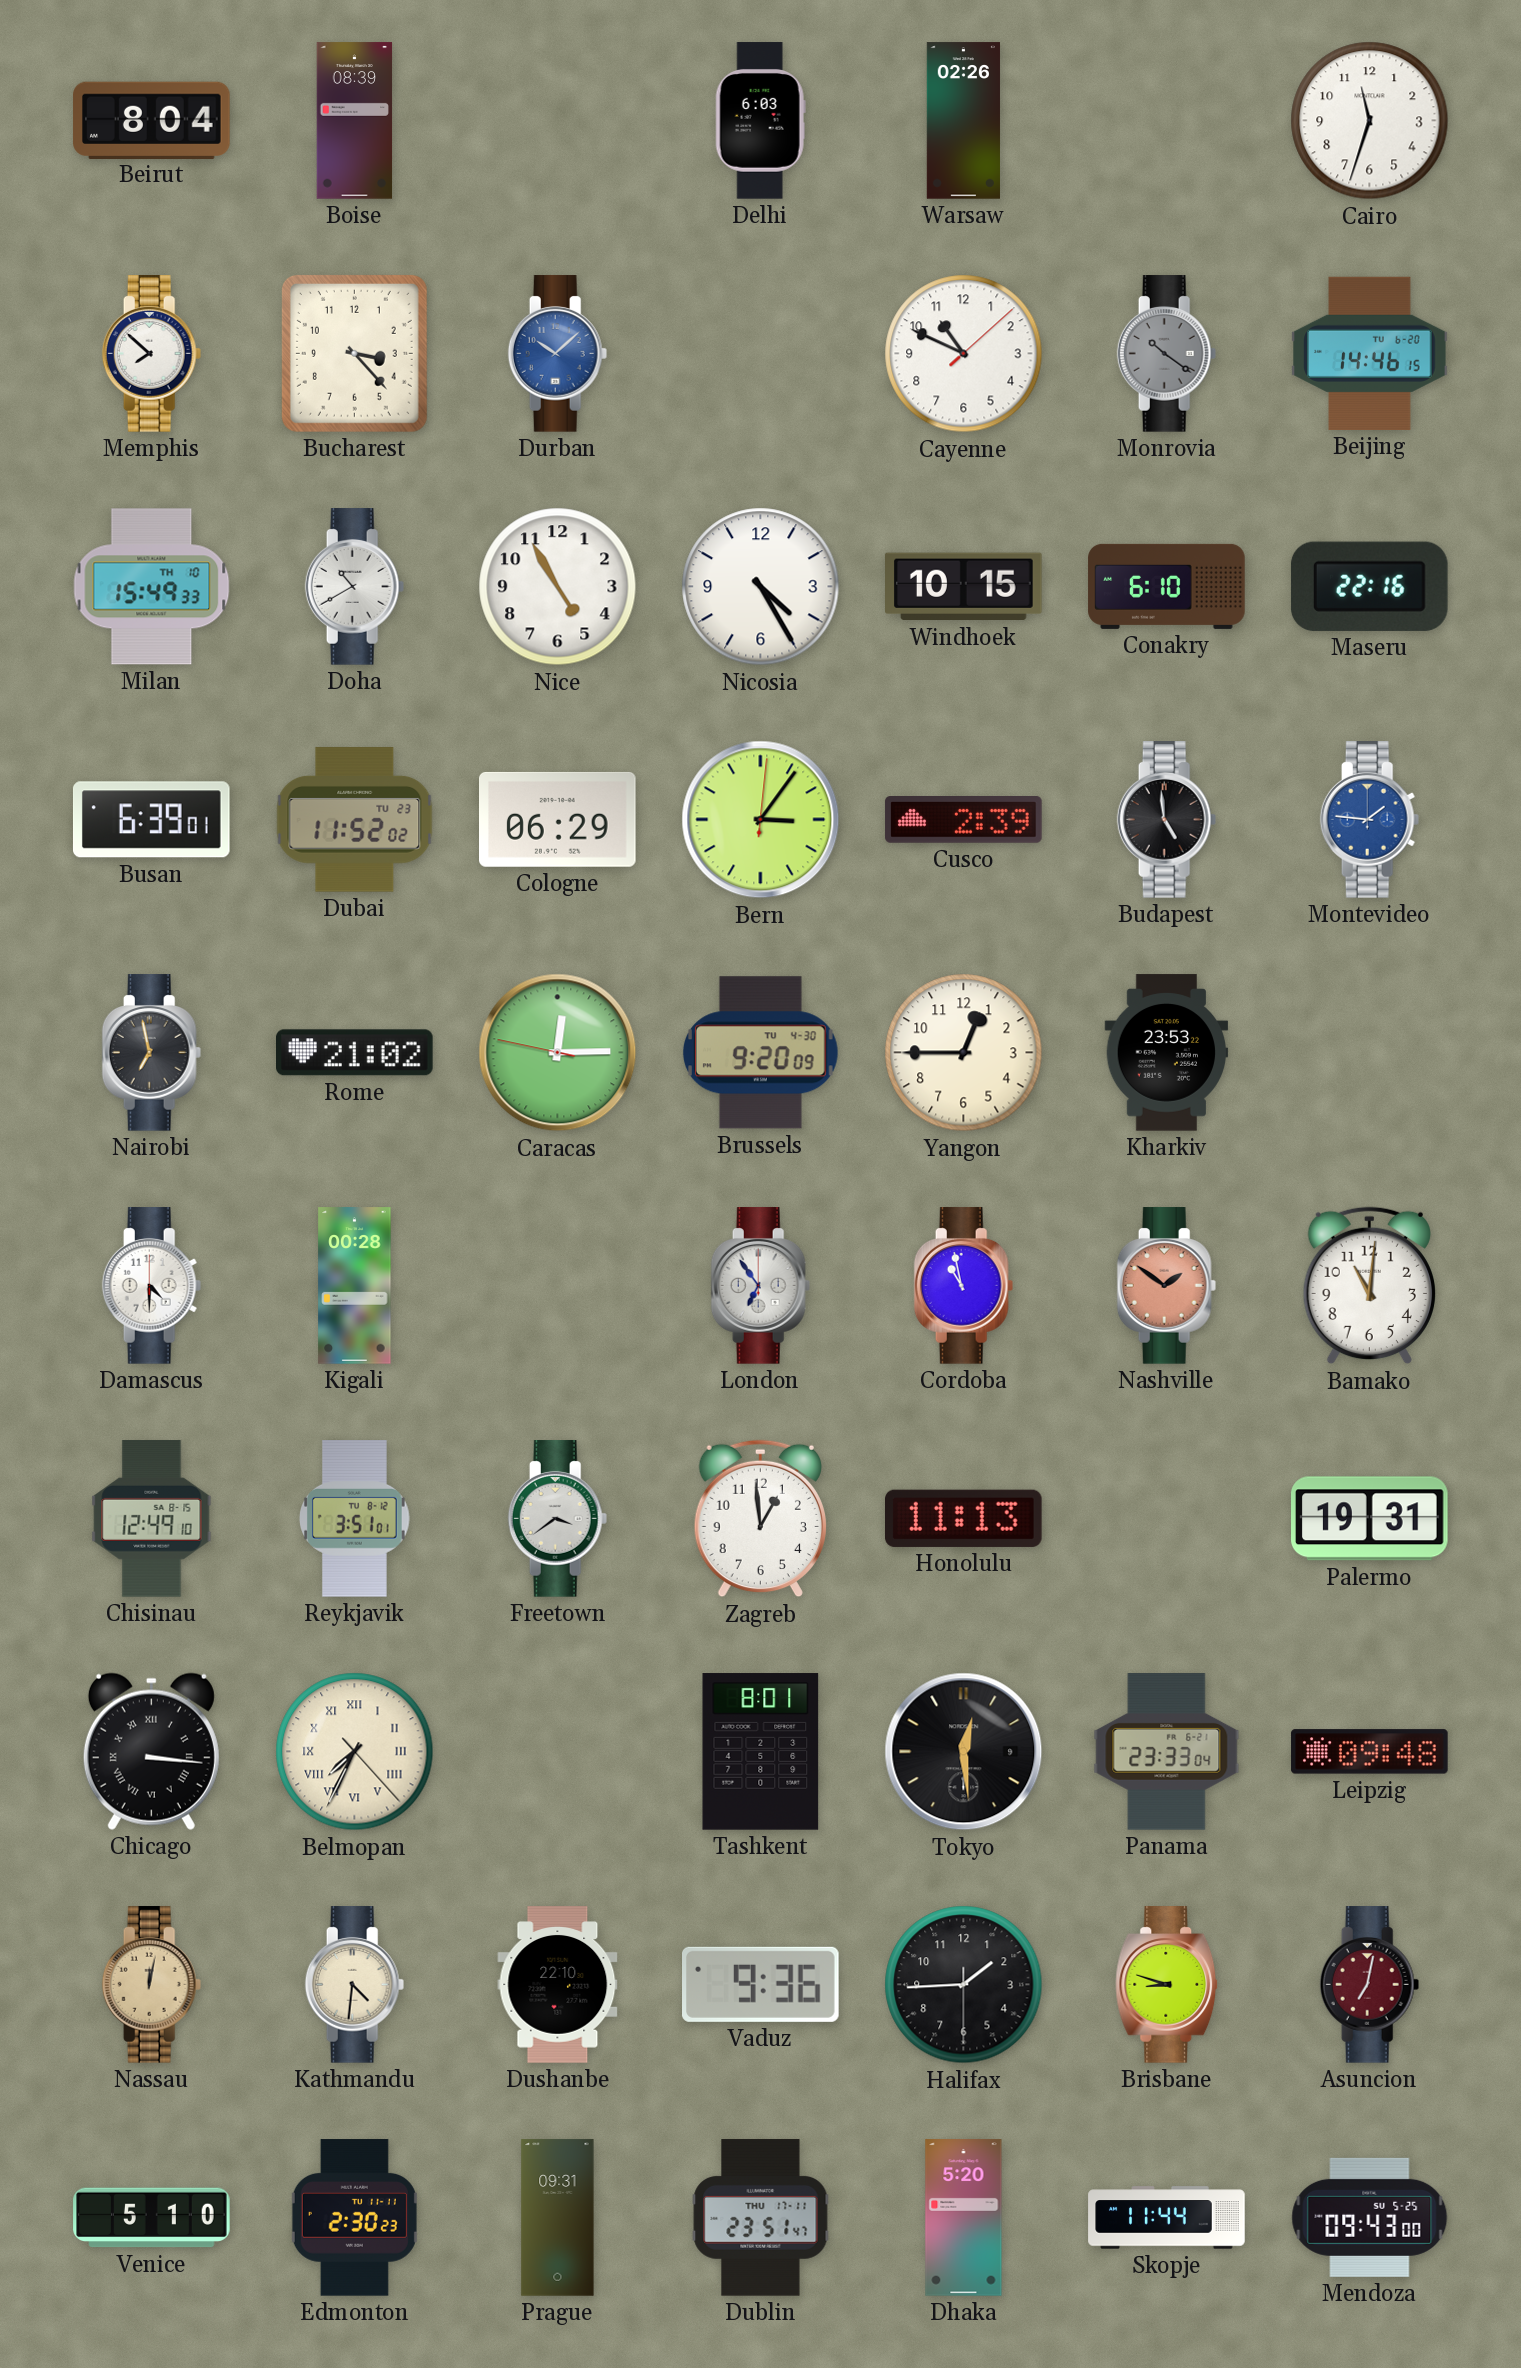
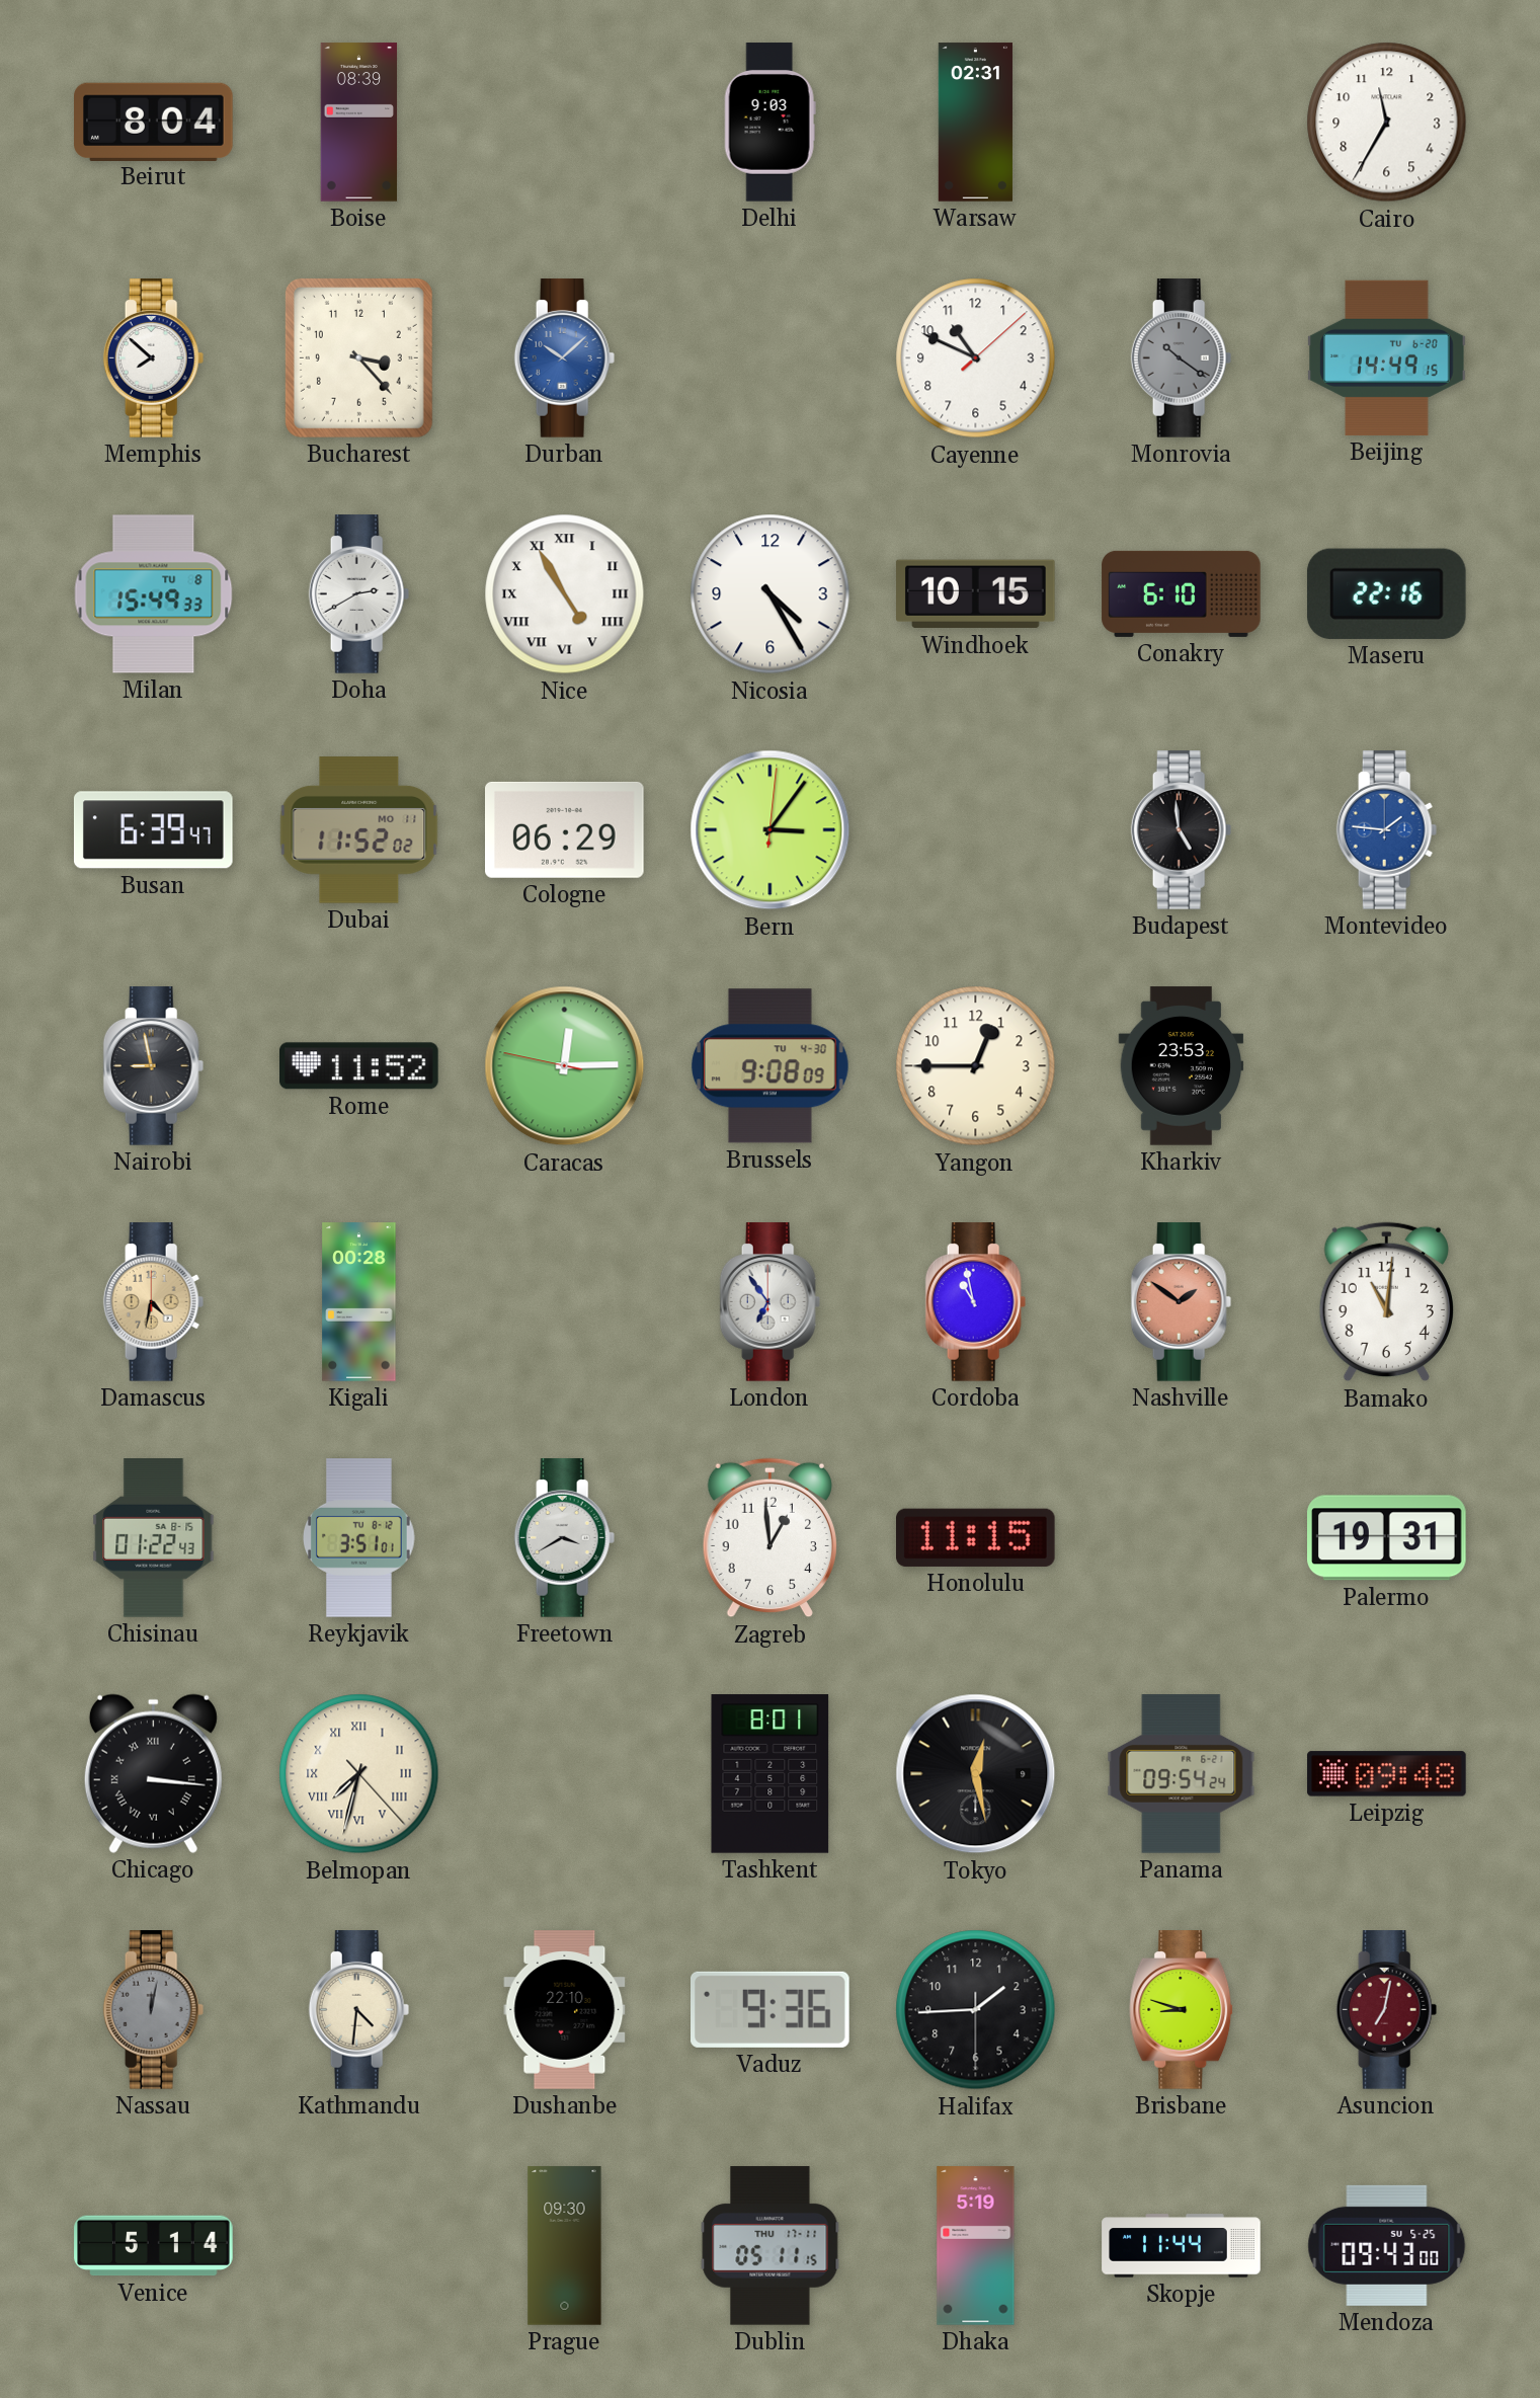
Delhi: 6:03 -> 9:03
Warsaw: 02:26 -> 02:31
Cairo: 11:33 -> 11:35
Beijing: 14:46 -> 14:49
Milan date: TH 10 -> TU 8
Doha: 10:40 -> 2:40
Nice numerals: Arabic -> Roman
Busan: 6:39:01 -> 6:39:47
Dubai date: TU 23 -> MO 11
Cusco: 2:39 -> none
Nairobi: 6:58 -> 8:58
Rome: 21:02 -> 11:52
Brussels: 9:20 -> 9:08
Damascus: 4:30 -> 4:32
Damascus dial: white -> champagne
Chisinau: 12:49 -> 01:22
Freetown: 3:39 -> 3:40
Honolulu: 11:13 -> 11:15
Belmopan: 7:34 -> 7:32
Tokyo: 12:29 -> 12:28
Panama: 23:33 -> 09:54
Nassau dial: champagne -> grey
Venice: 5:10 -> 5:14
Edmonton: 2:30 -> none
Prague: 09:31 -> 09:30
Dublin: 23:51 -> 05:11
Dhaka: 5:20 -> 5:19
